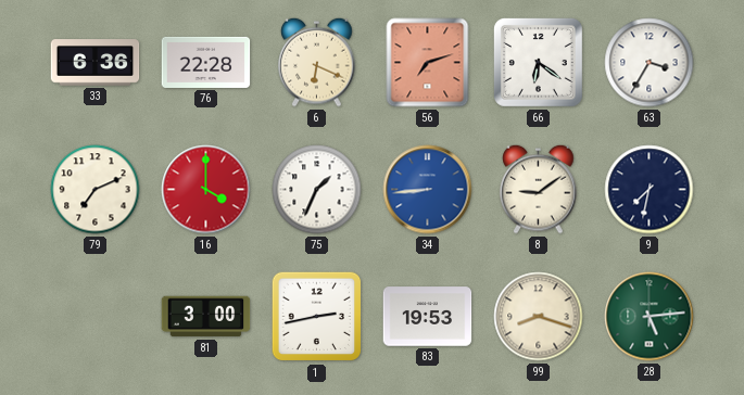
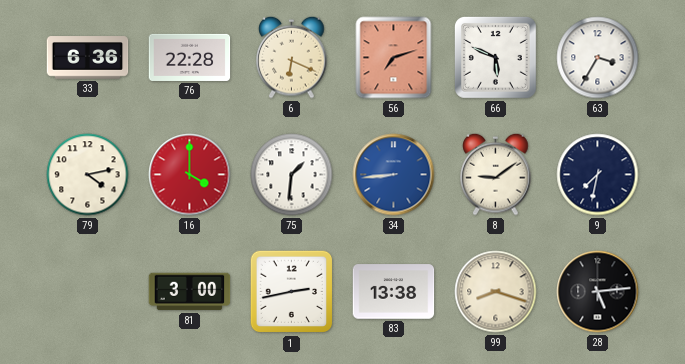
66: 6:21 -> 5:49
79: 7:11 -> 4:13
75: 1:34 -> 1:31
83: 19:53 -> 13:38
28 dial: green -> black
